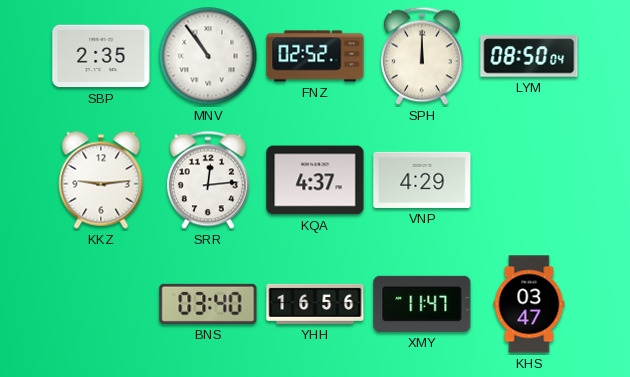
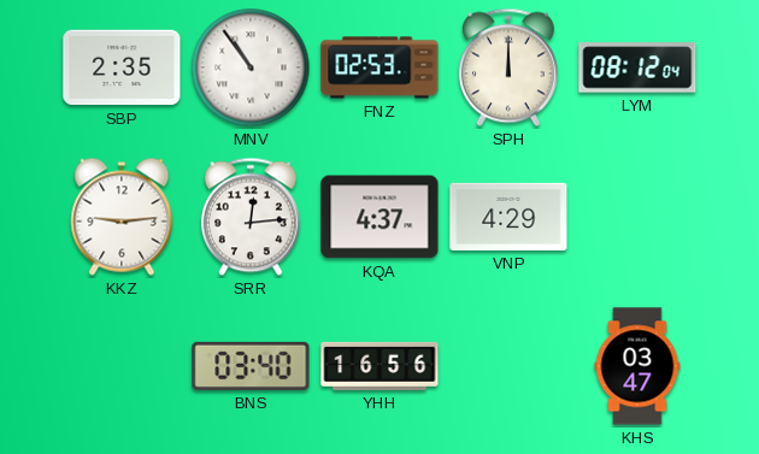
FNZ: 02:52 -> 02:53
LYM: 08:50 -> 08:12
XMY: 11:47 -> none
